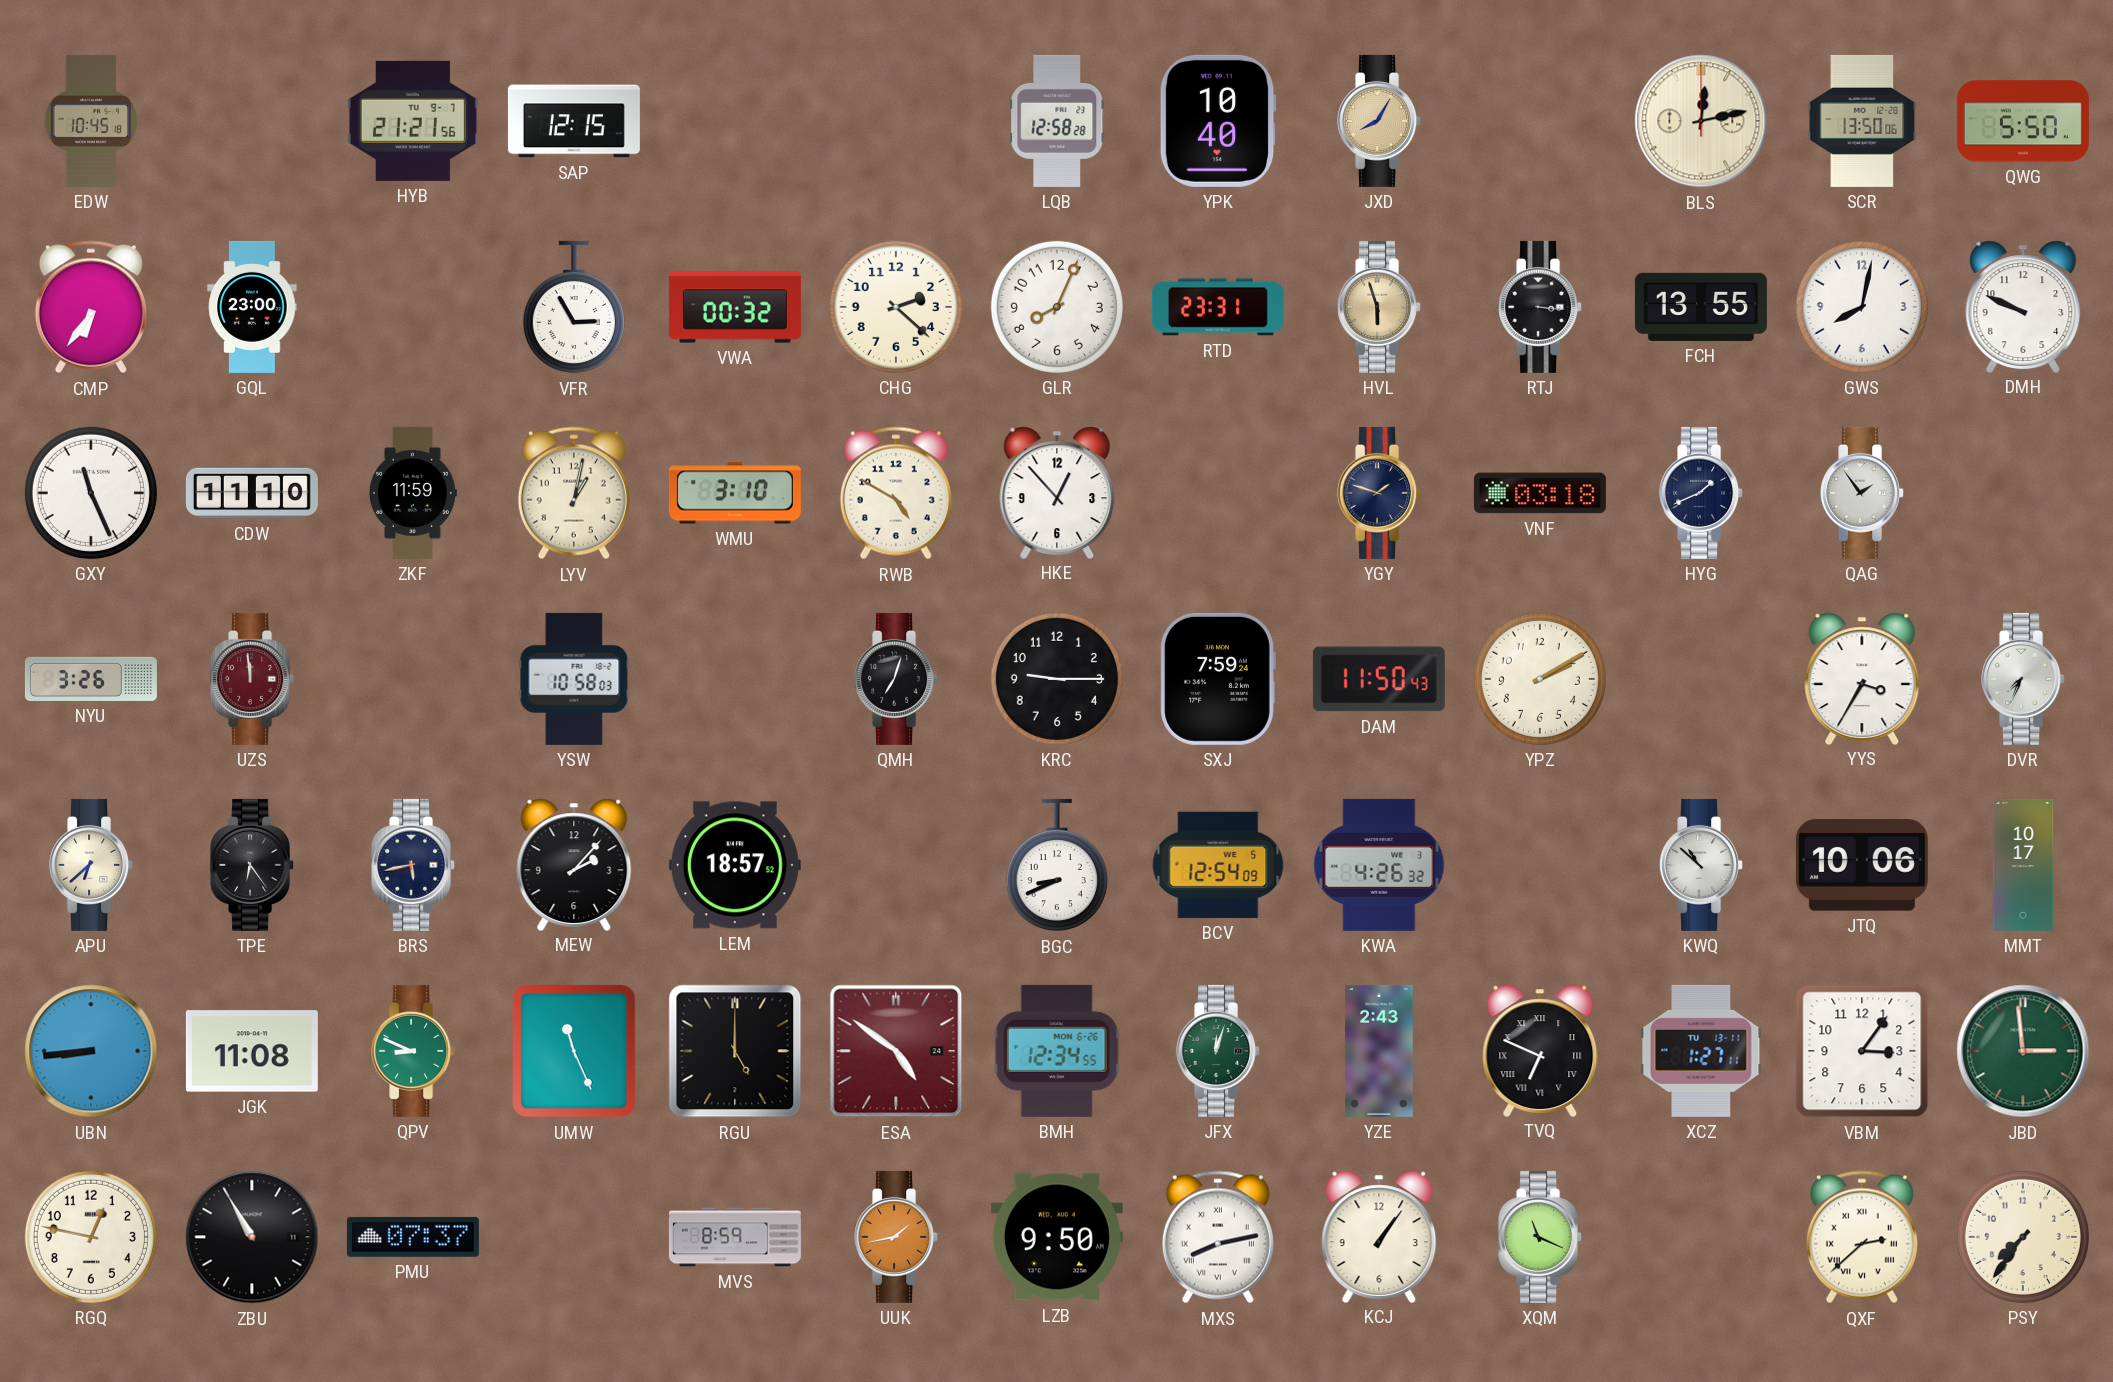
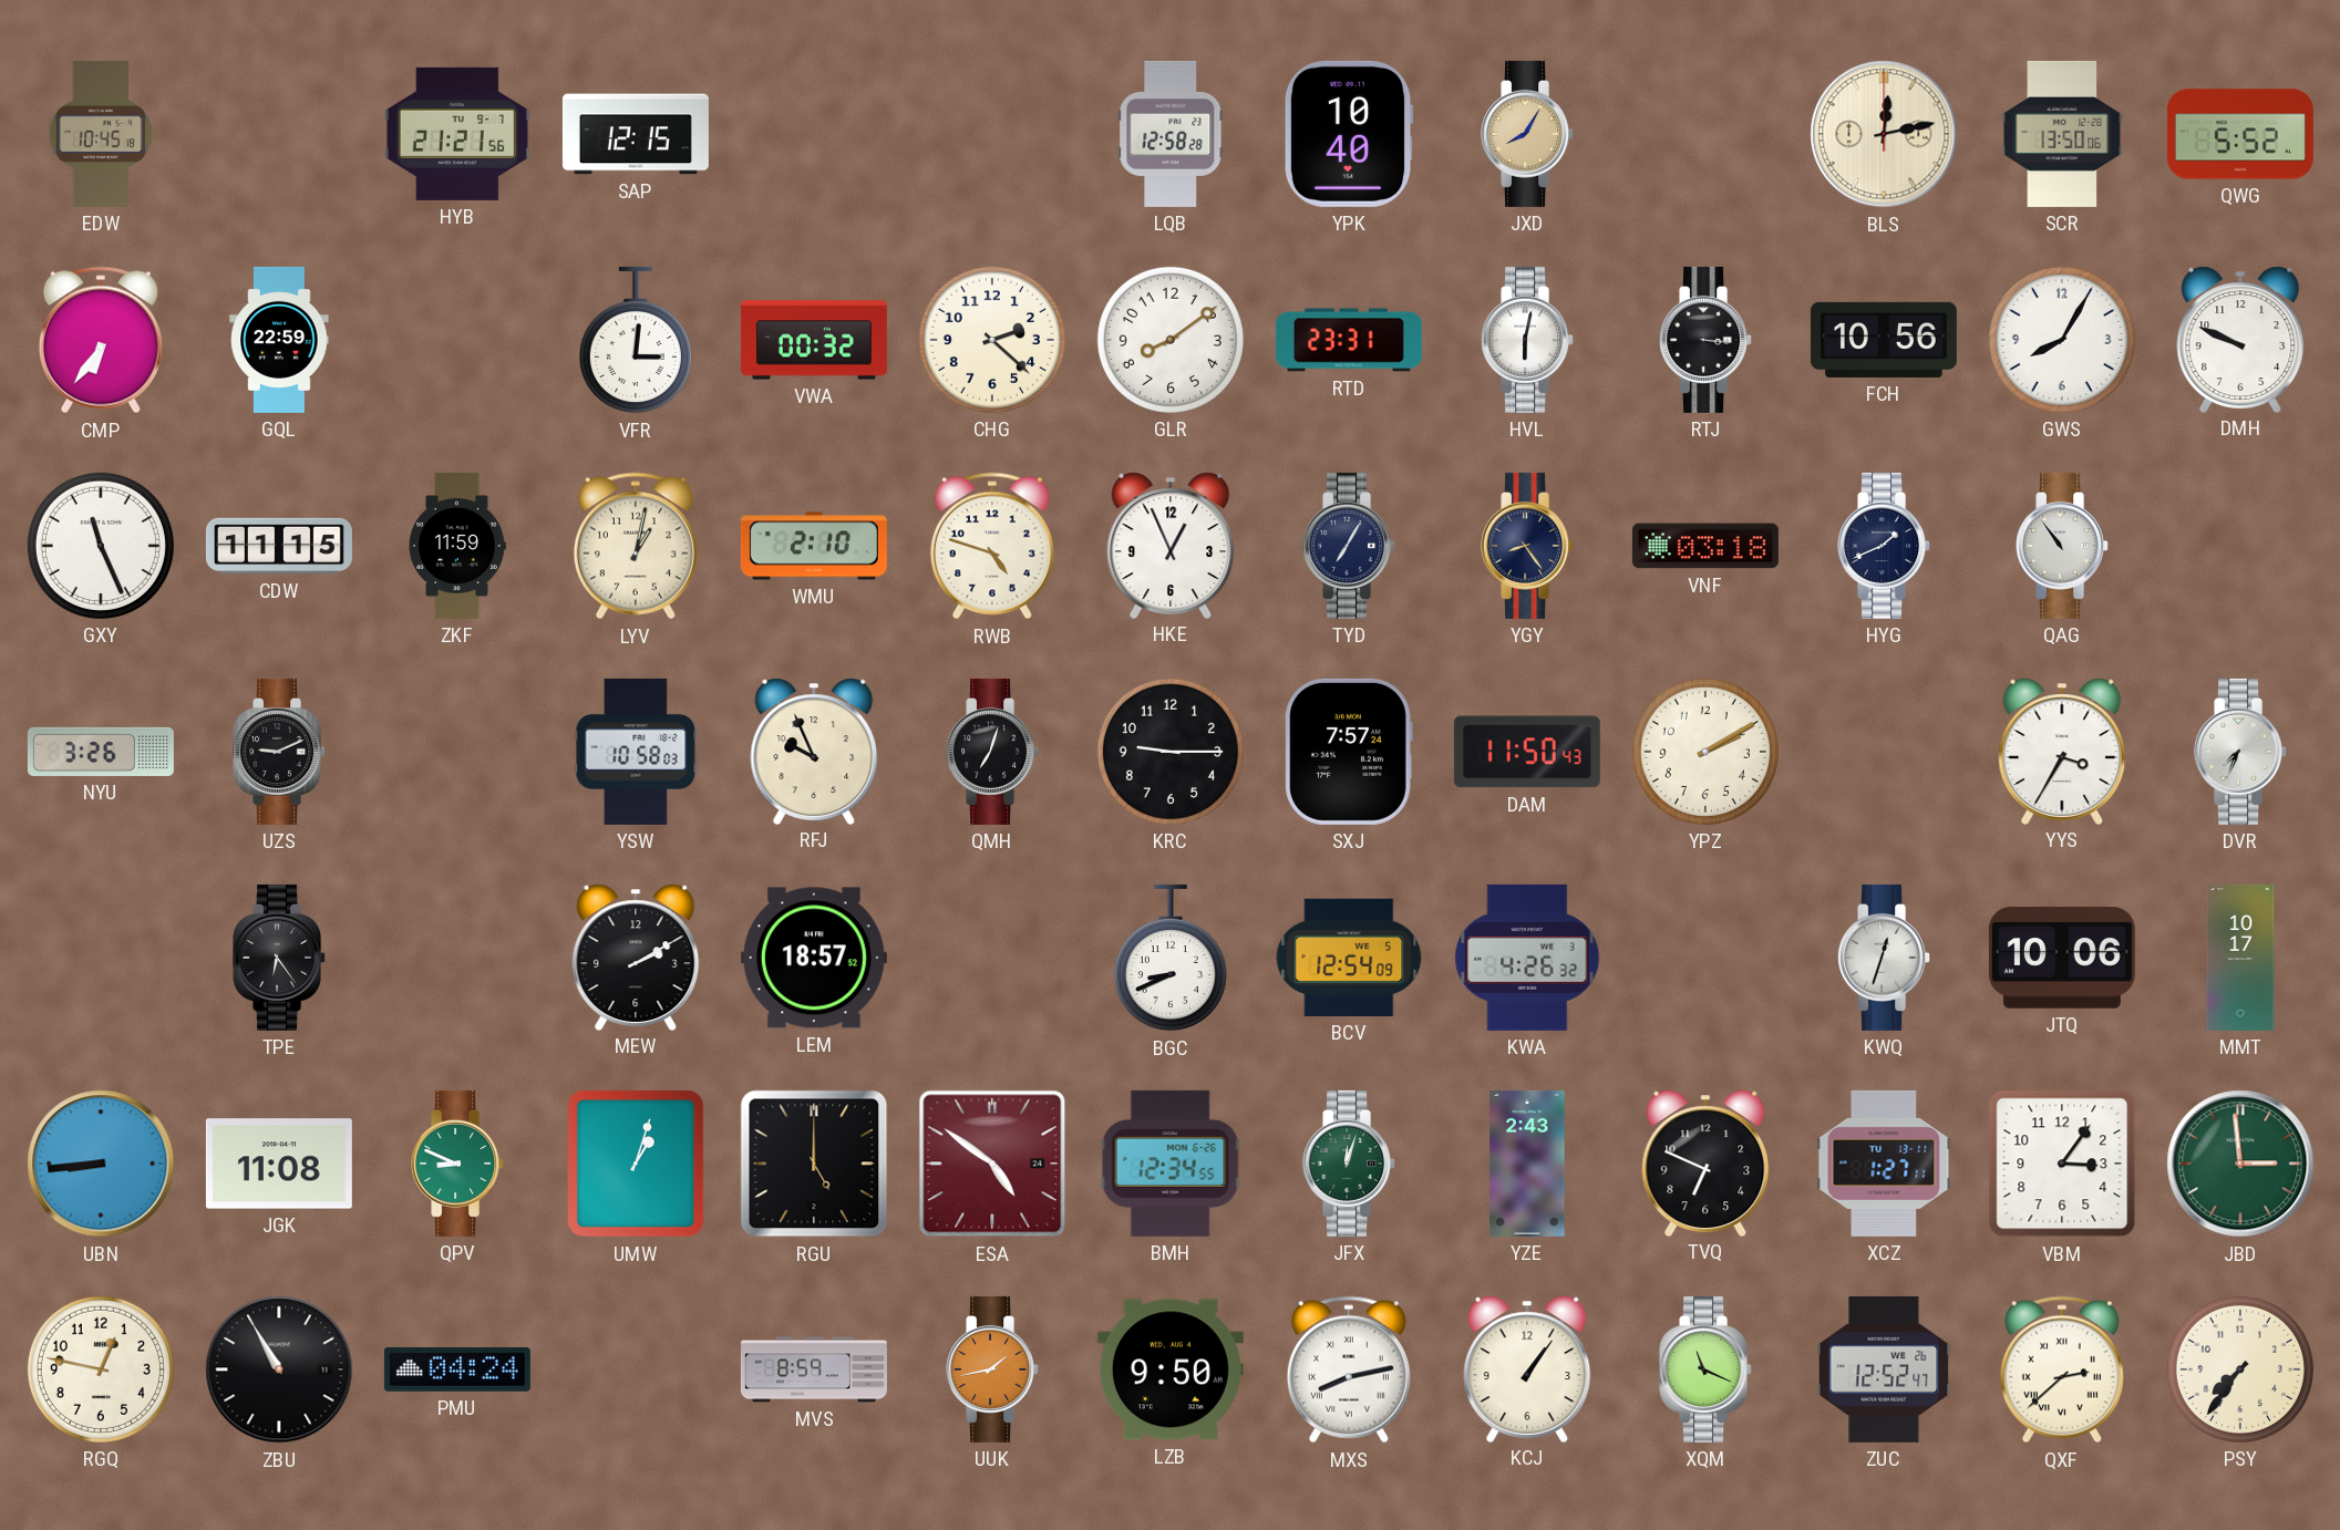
QWG: 5:50 -> 5:52
GQL: 23:00 -> 22:59
VFR: 2:55 -> 3:01
GLR: 8:04 -> 8:09
HVL: 5:57 -> 6:02
HVL dial: champagne -> white
FCH: 13:55 -> 10:56
GWS: 8:02 -> 8:05
CDW: 11:10 -> 11:15
WMU: 3:10 -> 2:10
RWB: 4:50 -> 4:48
HKE: 12:53 -> 12:56
TYD: none -> 7:05
YGY: 1:48 -> 8:24
QAG: 1:54 -> 10:54
UZS: 11:59 -> 9:11
UZS dial: burgundy -> black
RFJ: none -> 9:56
SXJ: 7:59 -> 7:57
APU: 6:38 -> none
BRS: 5:43 -> none
MEW: 2:07 -> 2:10
KWQ: 10:52 -> 12:33
UMW: 11:26 -> 1:03
TVQ numerals: Roman -> Arabic
PMU: 07:37 -> 04:24
ZUC: none -> 12:52
